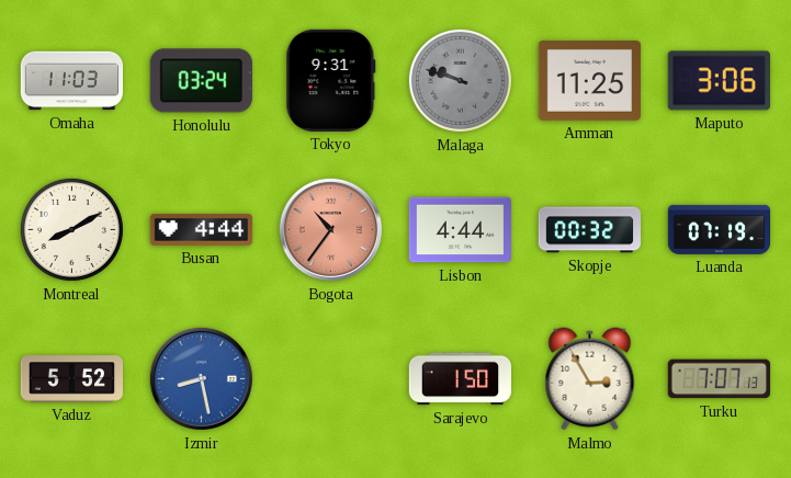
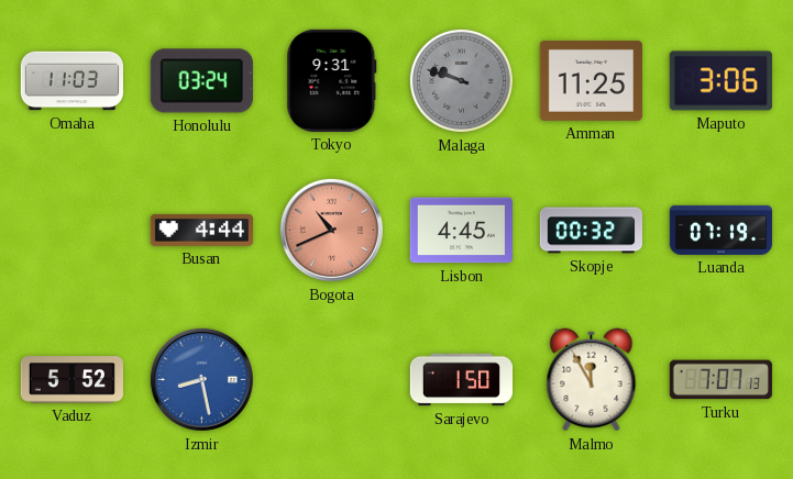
Montreal: 8:10 -> none
Bogota: 10:36 -> 10:41
Lisbon: 4:44 -> 4:45
Malmo: 2:55 -> 11:55
